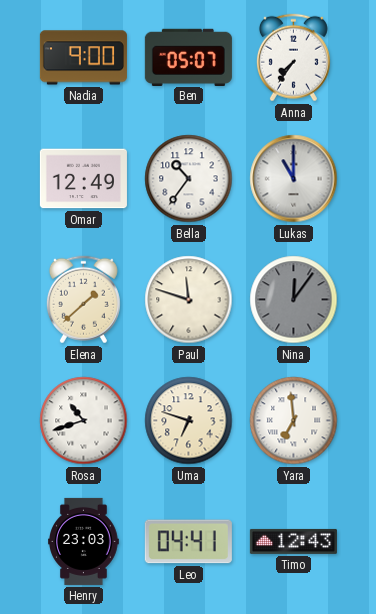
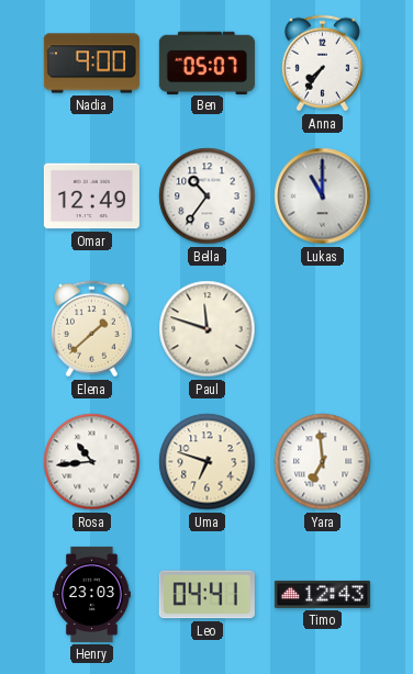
Nina: 12:06 -> none
Rosa: 10:42 -> 10:44
